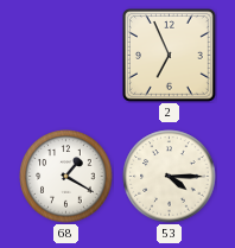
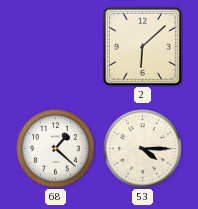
2: 6:56 -> 6:08
68: 1:20 -> 1:22
